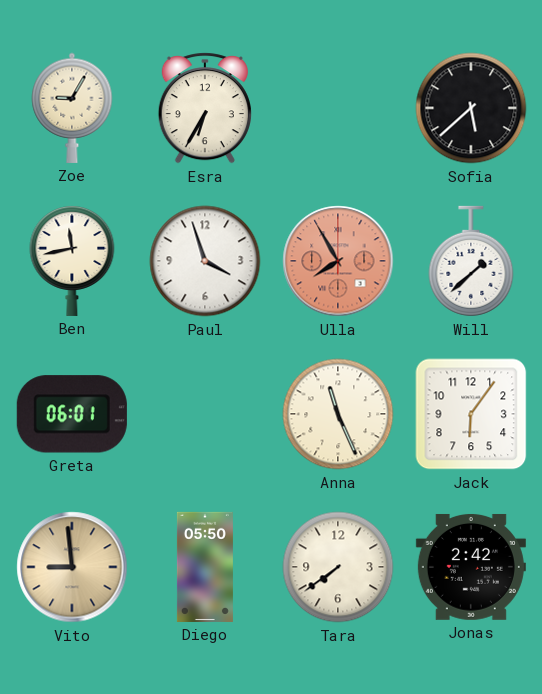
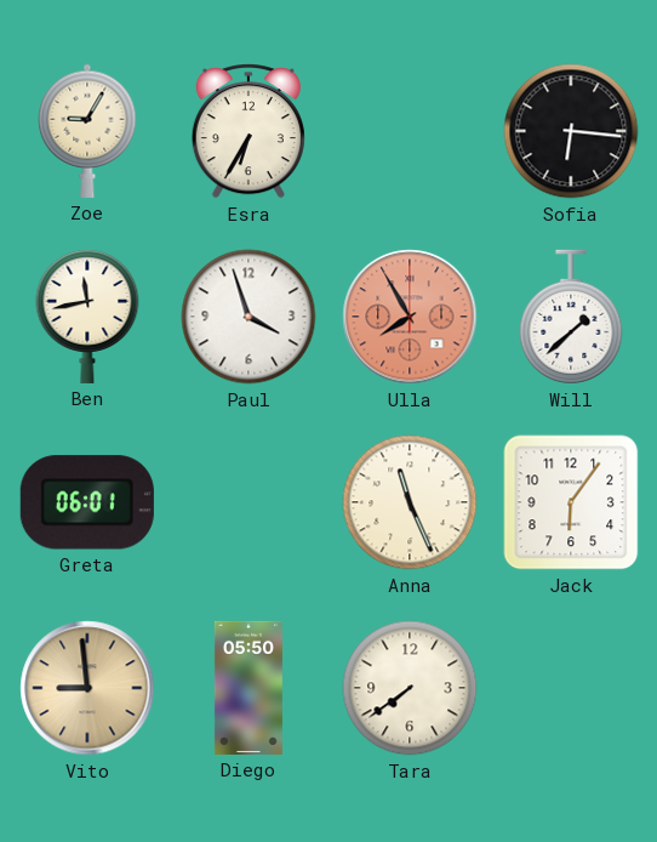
Sofia: 5:38 -> 6:16
Jonas: 2:42 -> none
